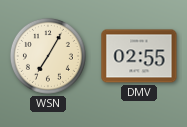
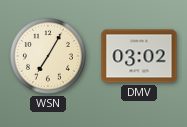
DMV: 02:55 -> 03:02
